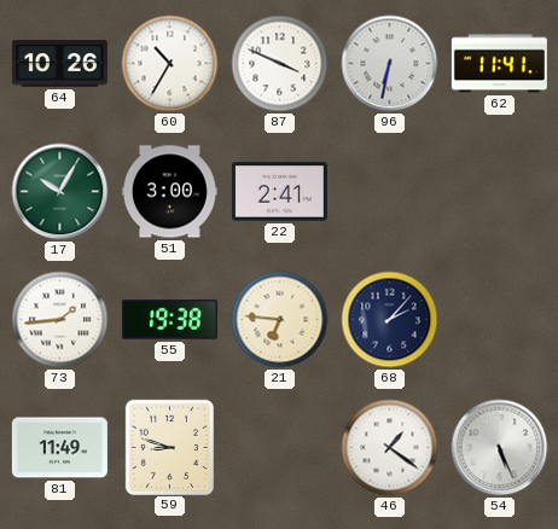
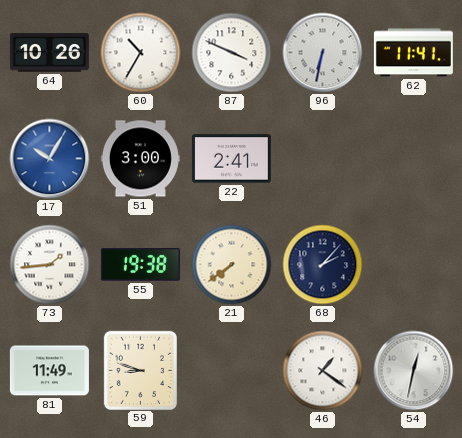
17 dial: green -> blue
21: 6:46 -> 7:39
54: 5:26 -> 12:32
